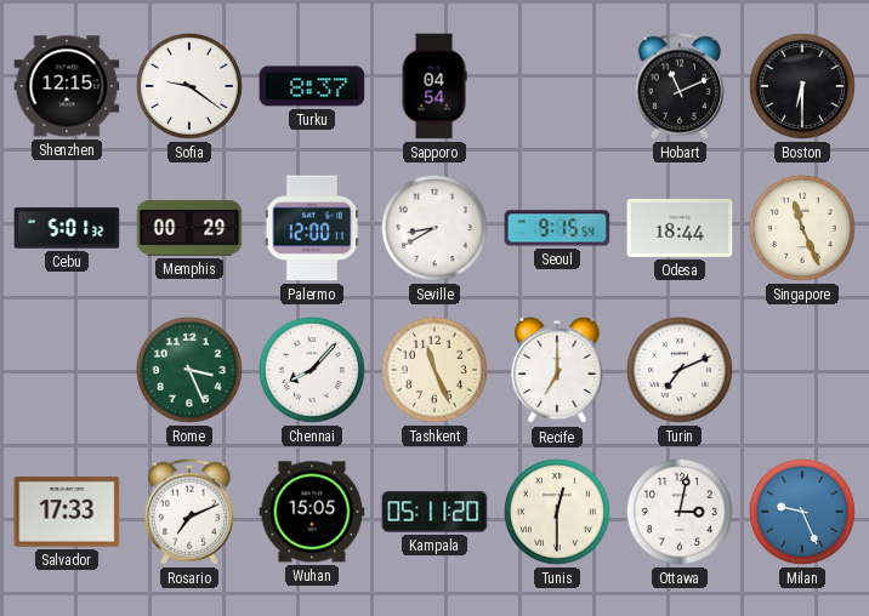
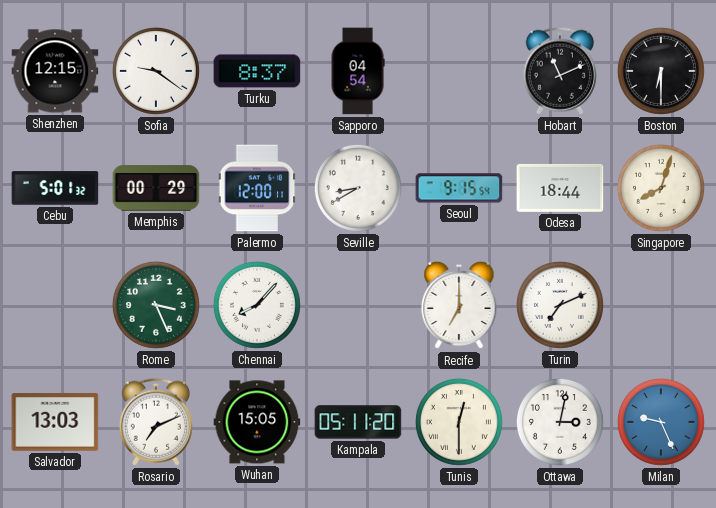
Singapore: 11:26 -> 8:03
Tashkent: 11:26 -> none
Salvador: 17:33 -> 13:03
